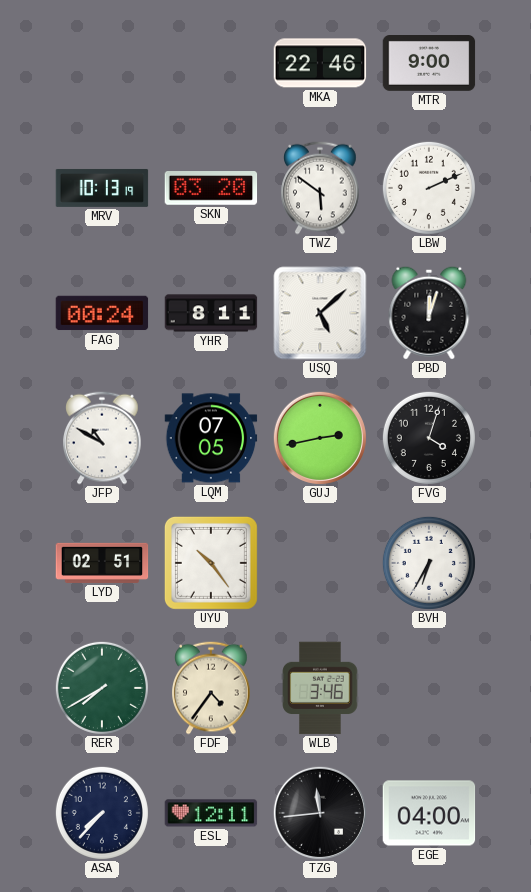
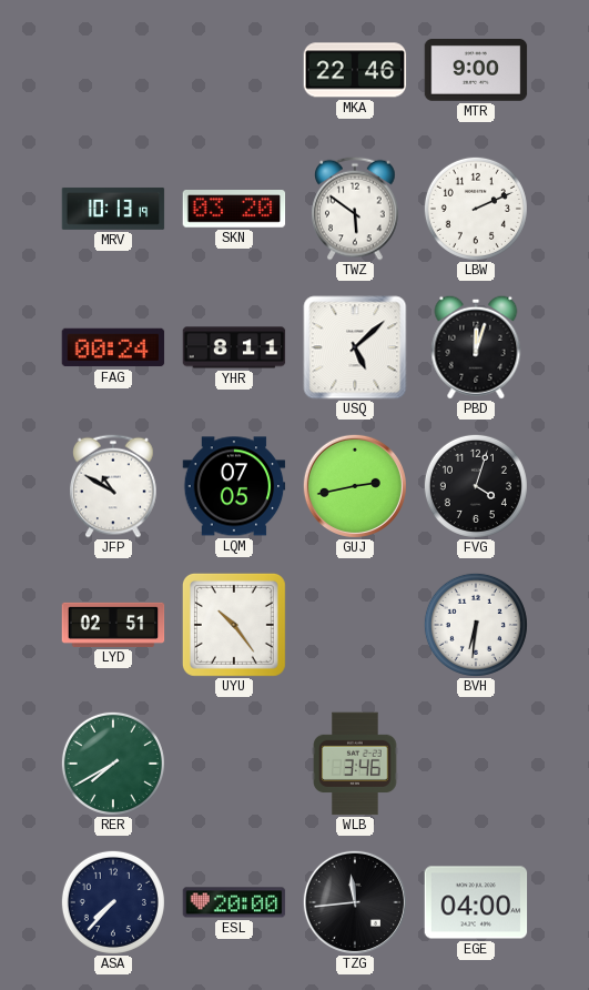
BVH: 6:35 -> 6:31
FDF: 4:36 -> none
ESL: 12:11 -> 20:00
